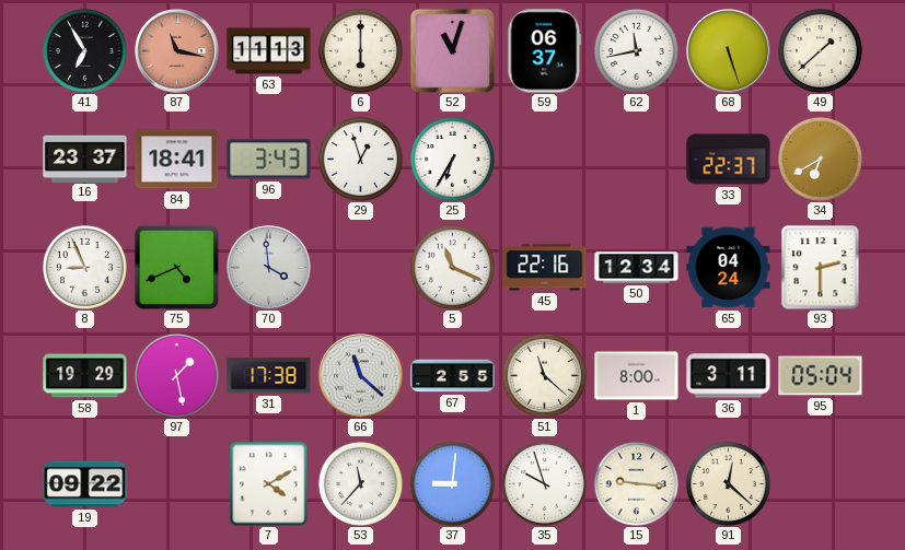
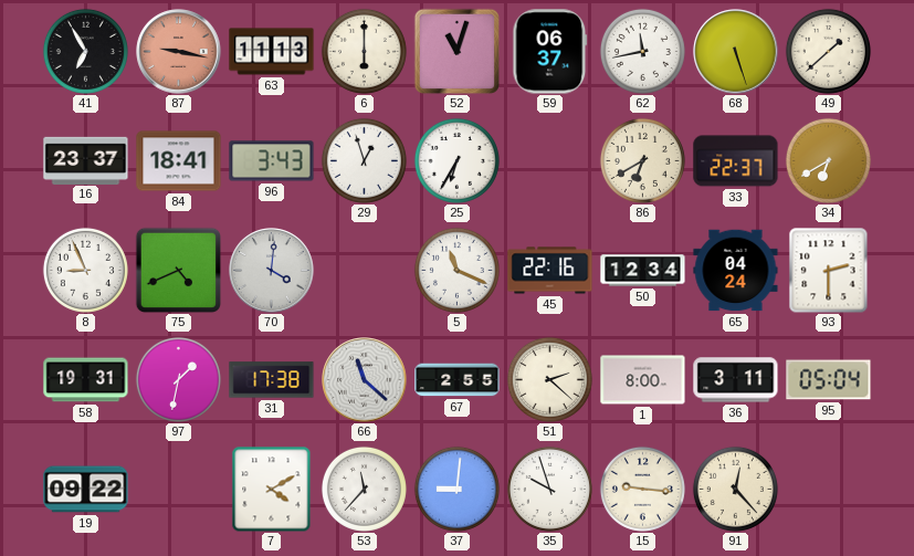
87: 11:17 -> 9:17
86: none -> 6:40
70: 3:59 -> 4:01
58: 19:29 -> 19:31
97: 1:28 -> 1:32
51: 11:22 -> 2:22
91: 12:22 -> 12:23
